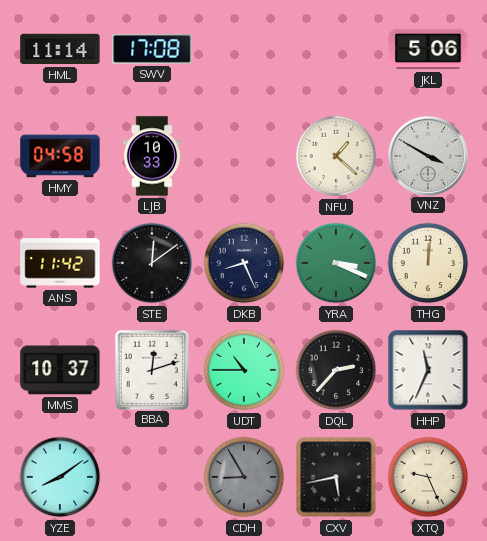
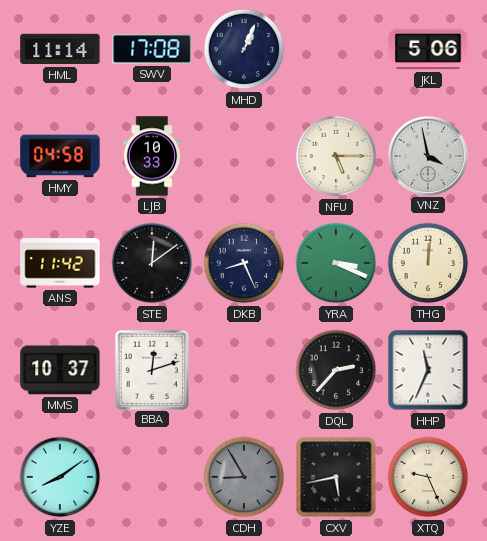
MHD: none -> 1:04
NFU: 1:22 -> 5:15
VNZ: 3:50 -> 3:58
UDT: 10:45 -> none
